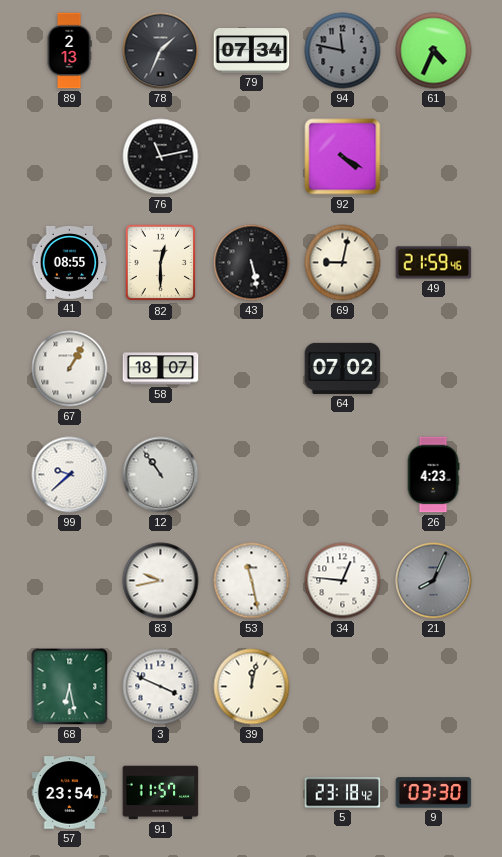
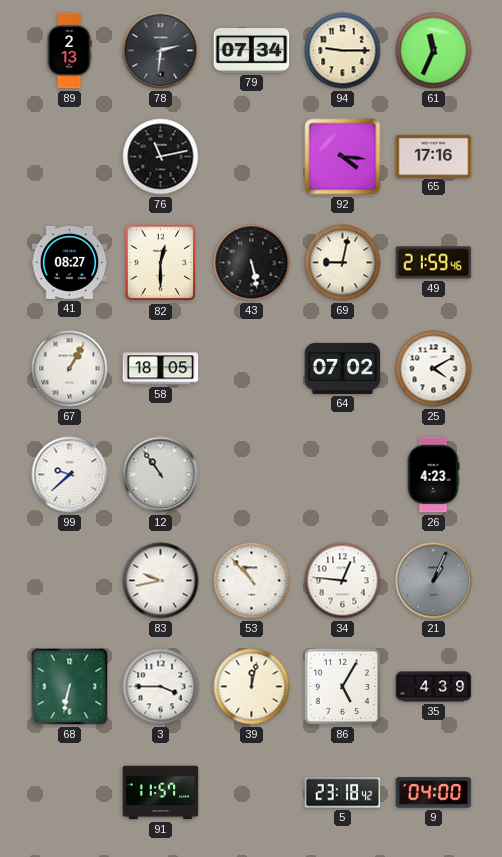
78: 1:34 -> 2:31
94: 11:47 -> 9:15
94 dial: grey -> cream
61: 4:34 -> 11:34
92: 4:20 -> 4:16
65: none -> 17:16
41: 08:55 -> 08:27
58: 18:07 -> 18:05
25: none -> 4:10
53: 11:28 -> 10:53
21: 8:04 -> 1:04
68: 6:28 -> 6:32
3: 3:49 -> 3:45
86: none -> 5:05
35: none -> 4:39
57: 23:54 -> none
9: 03:30 -> 04:00
